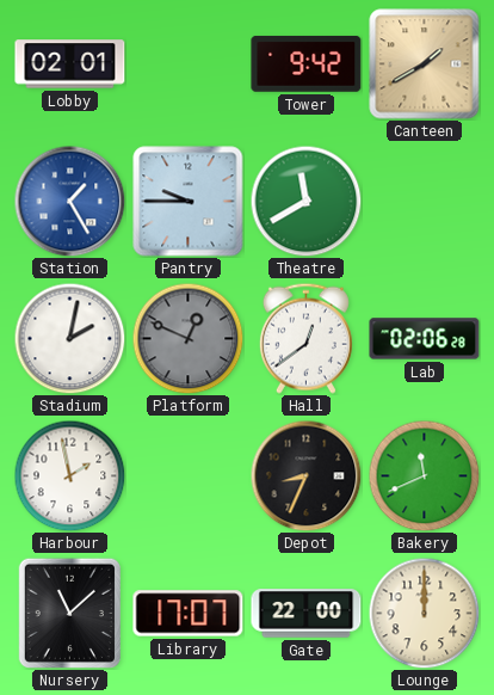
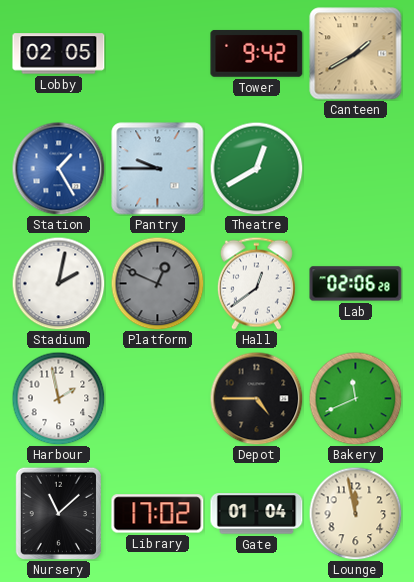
Lobby: 02:01 -> 02:05
Theatre: 11:40 -> 12:40
Depot: 8:34 -> 4:45
Library: 17:07 -> 17:02
Gate: 22:00 -> 01:04
Lounge: 12:00 -> 11:58
